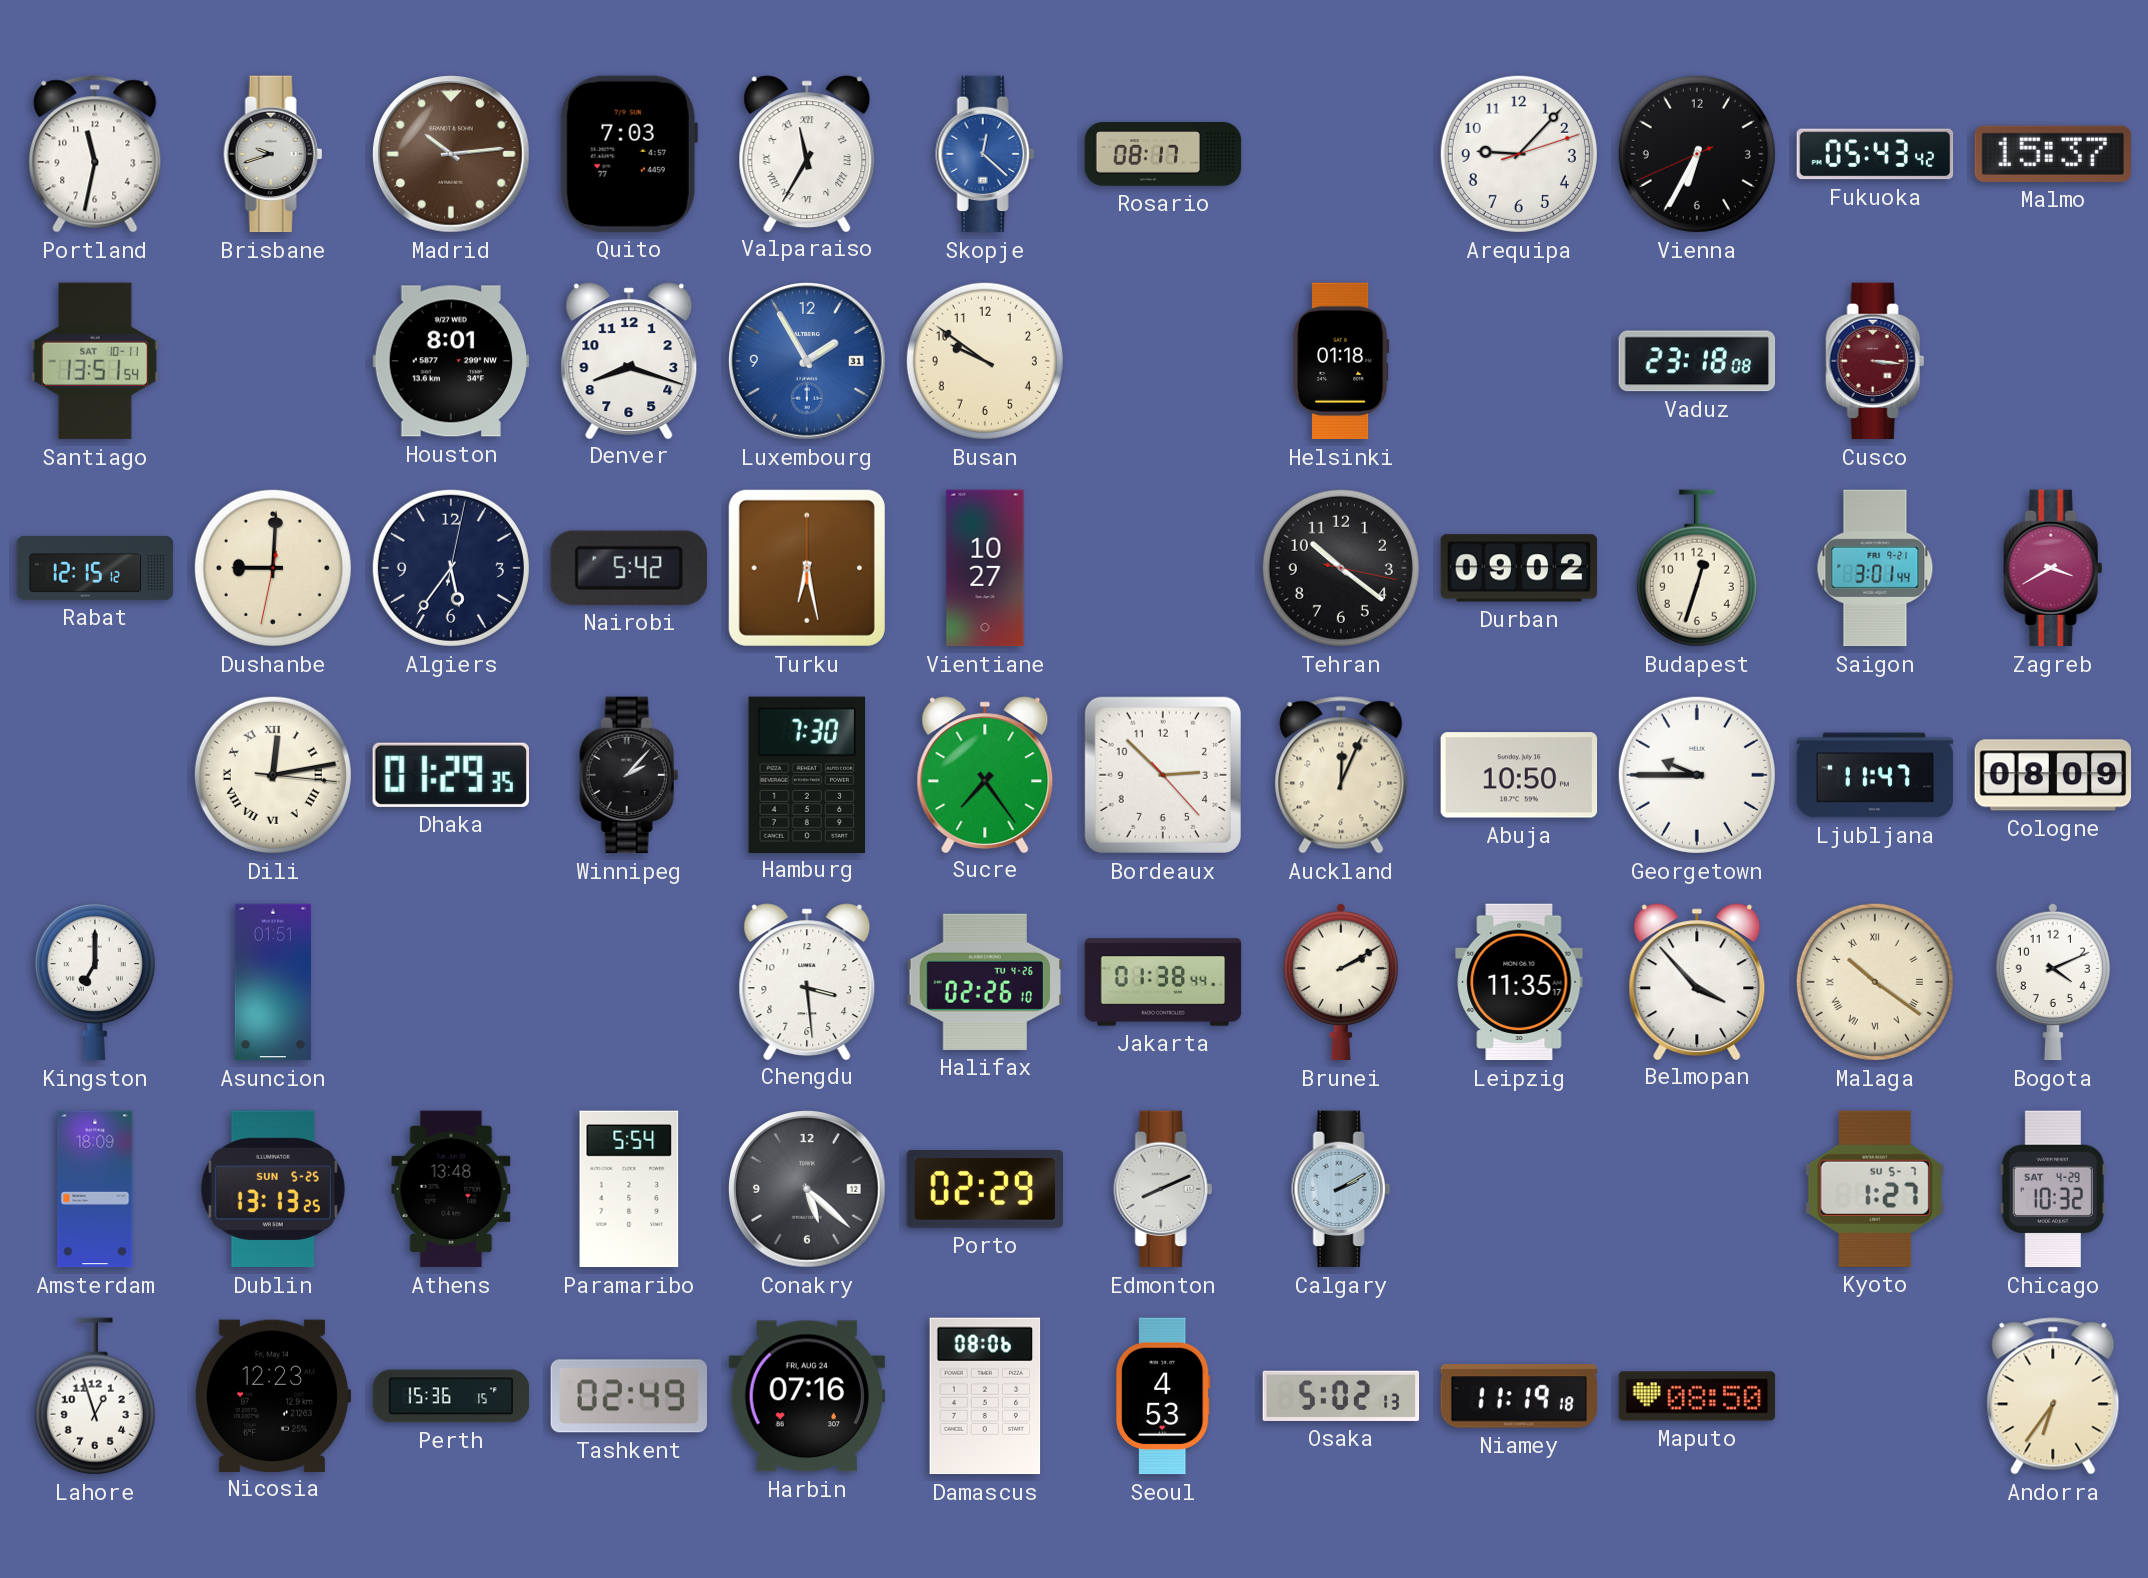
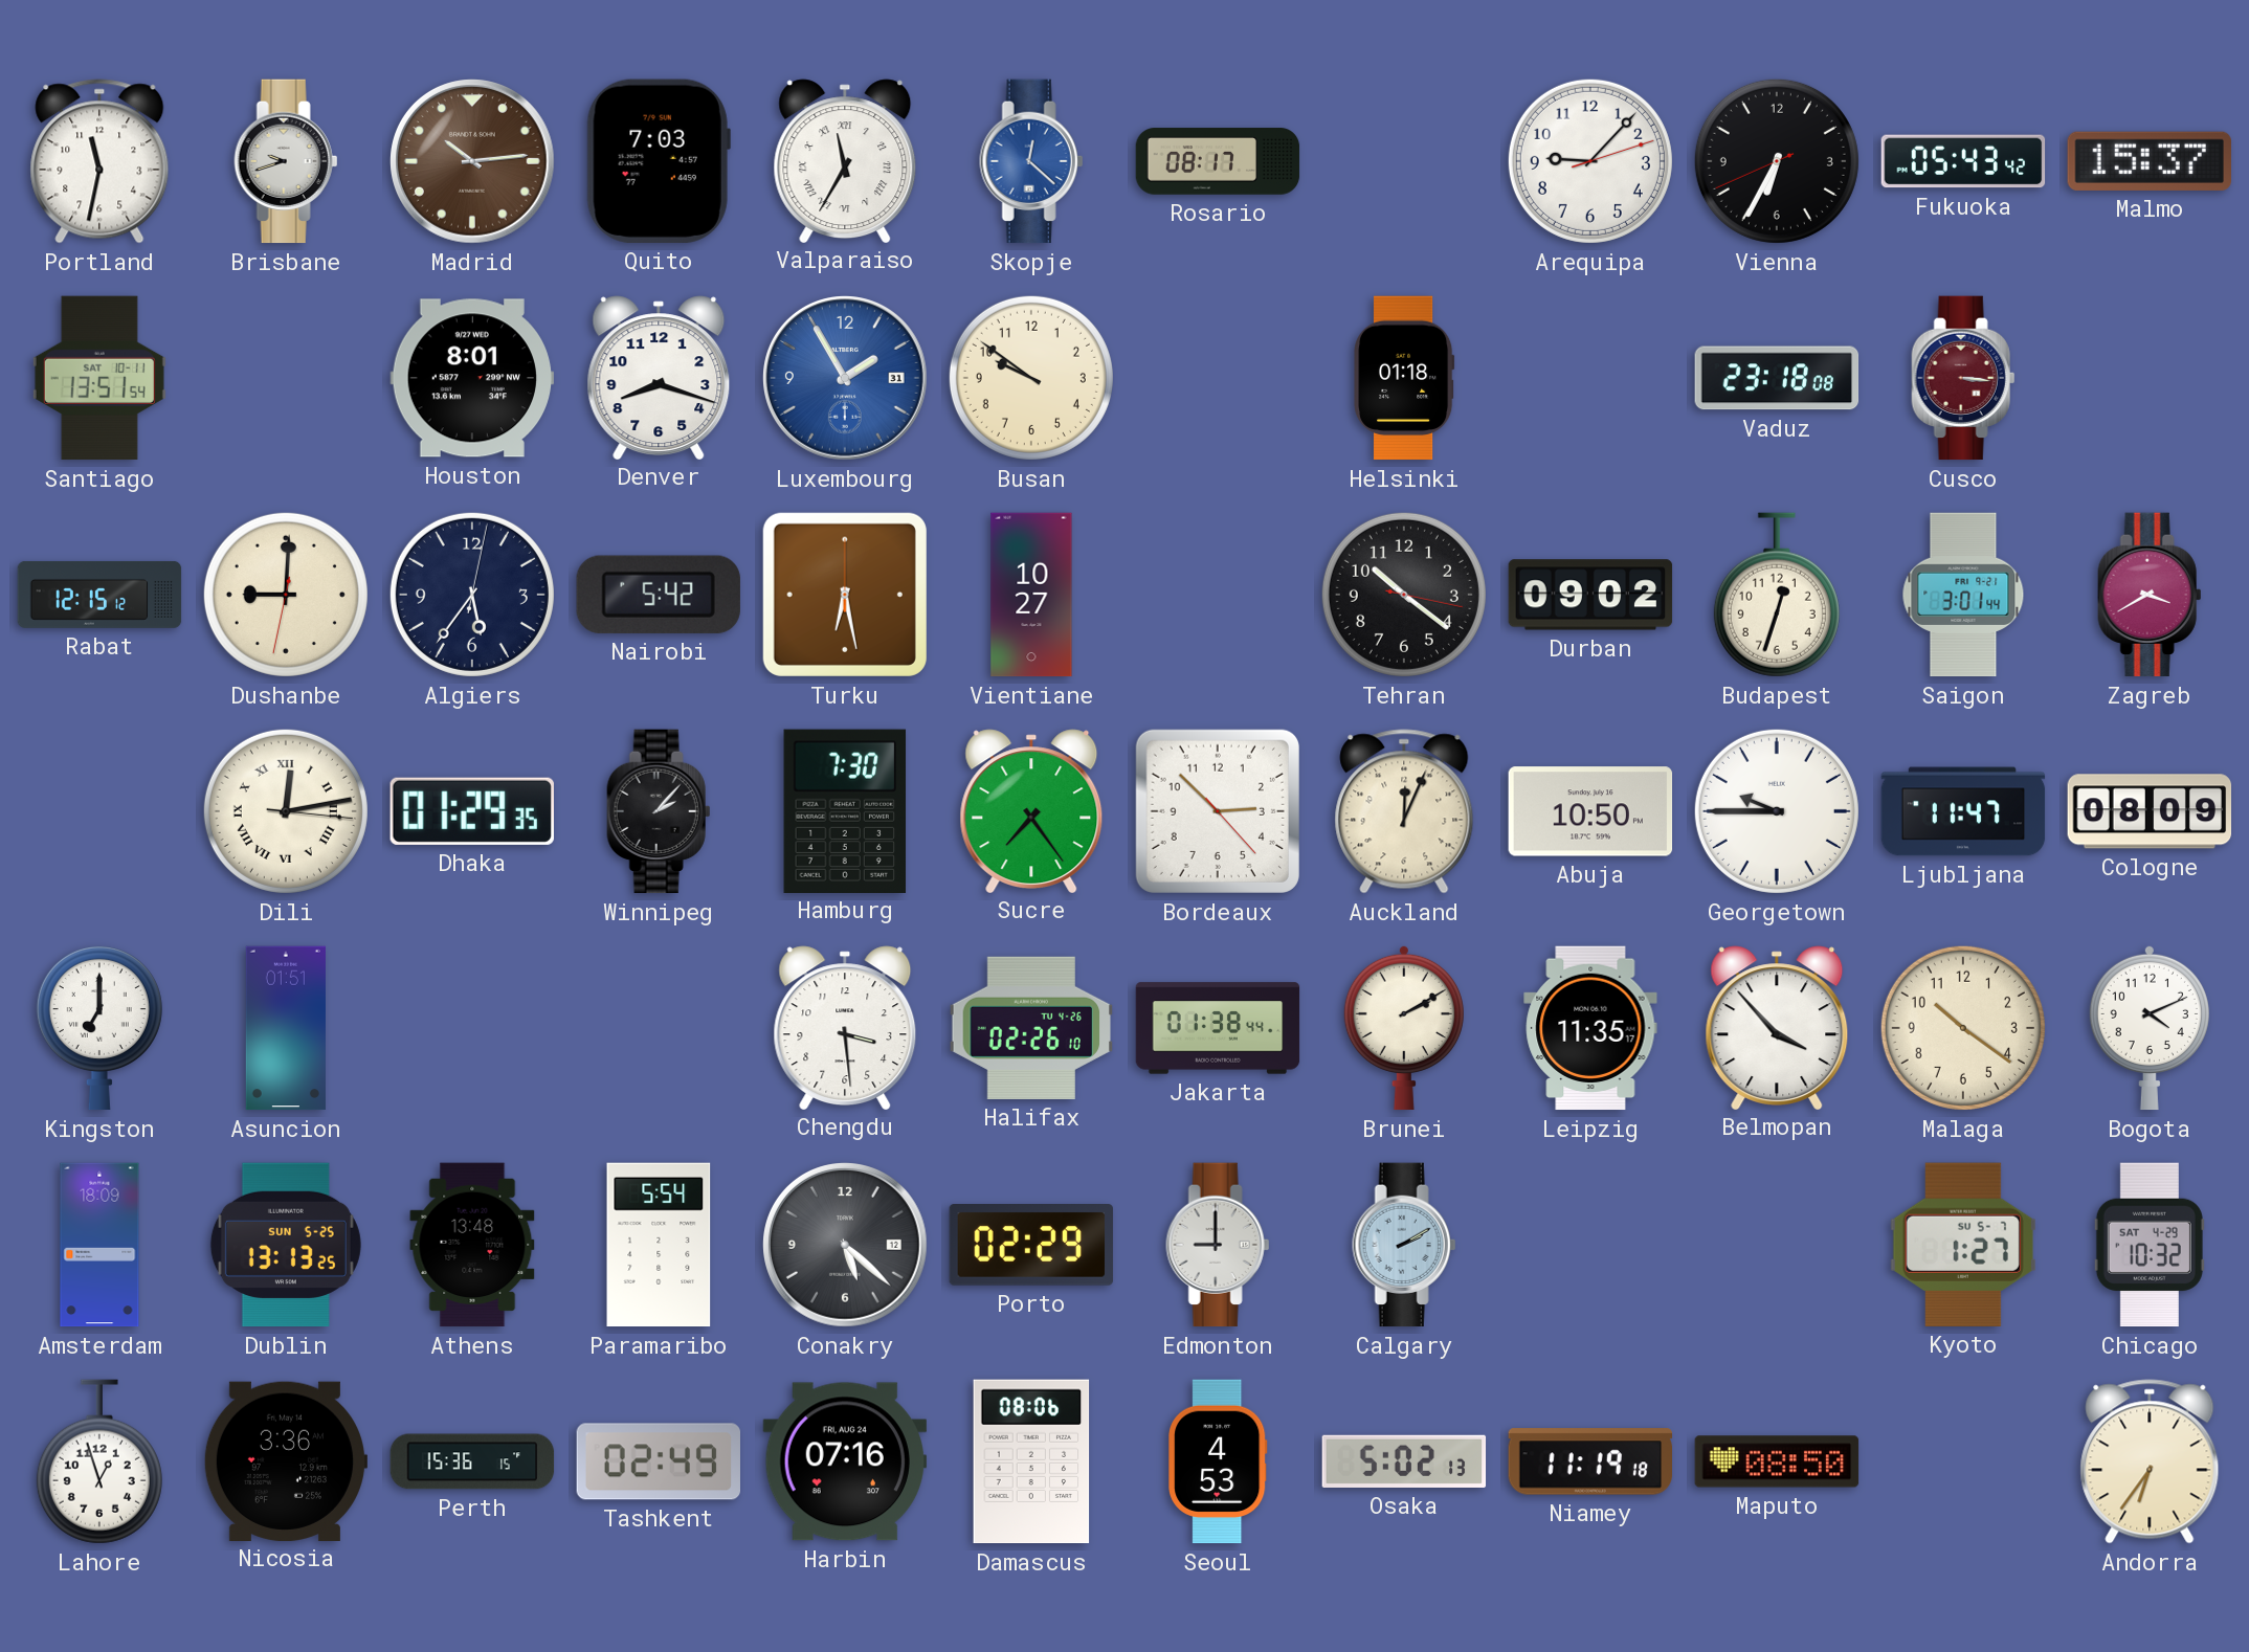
Malaga numerals: Roman -> Arabic
Edmonton: 8:11 -> 9:00
Nicosia: 12:23 -> 3:36
